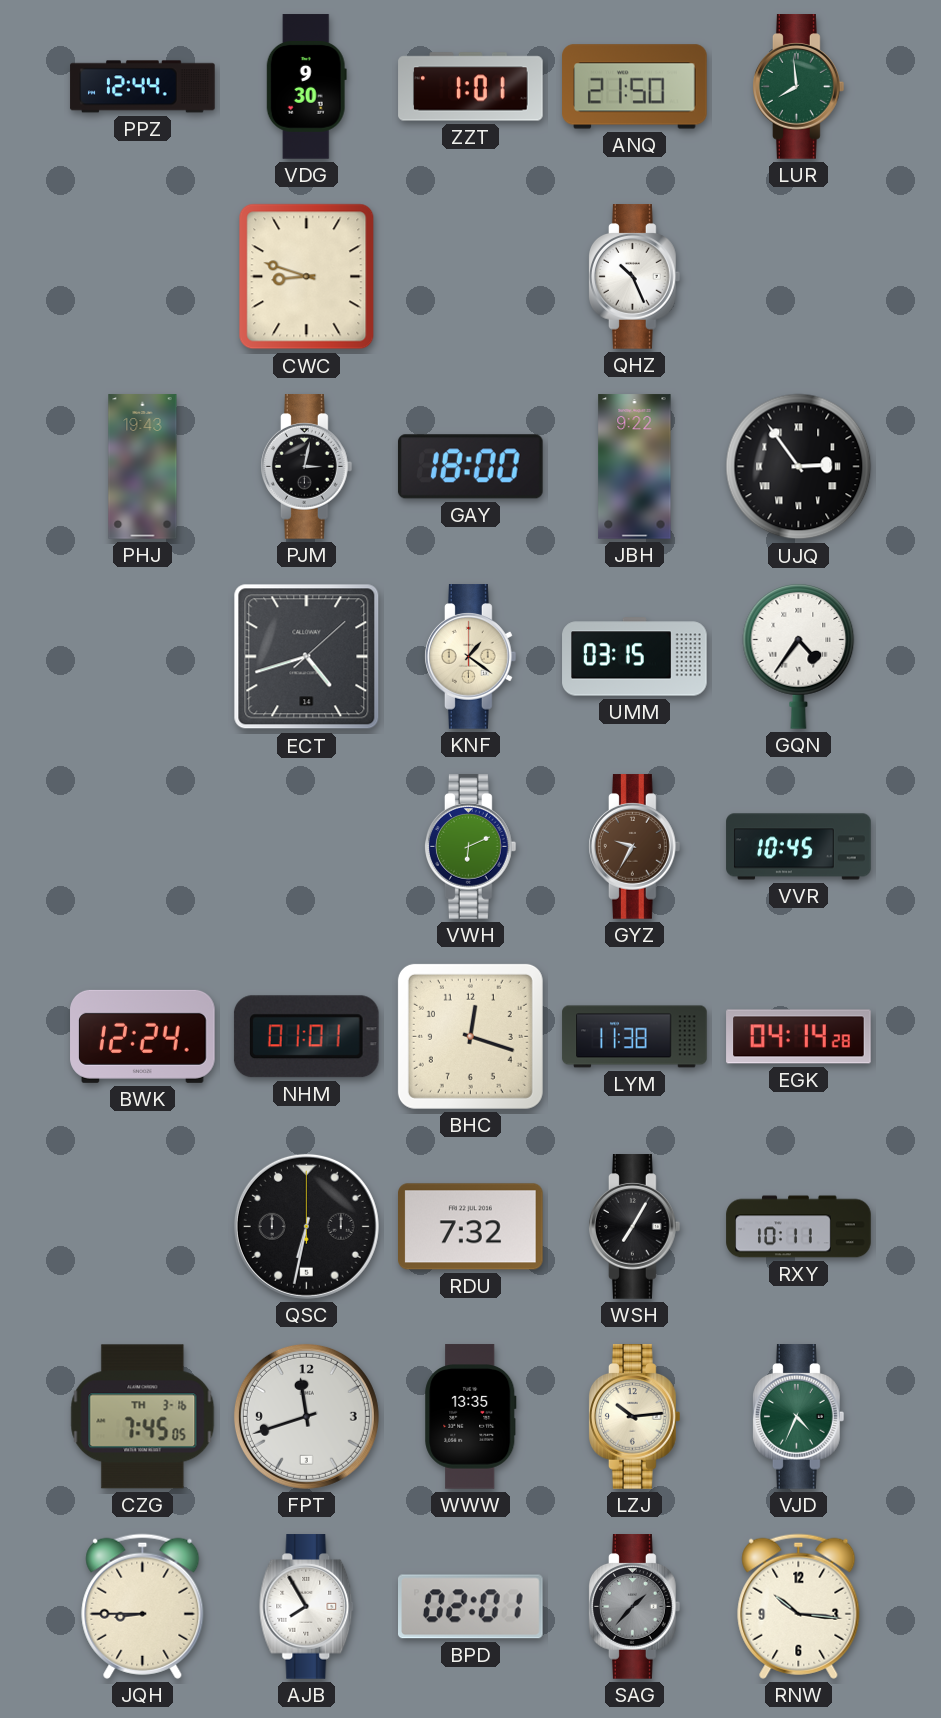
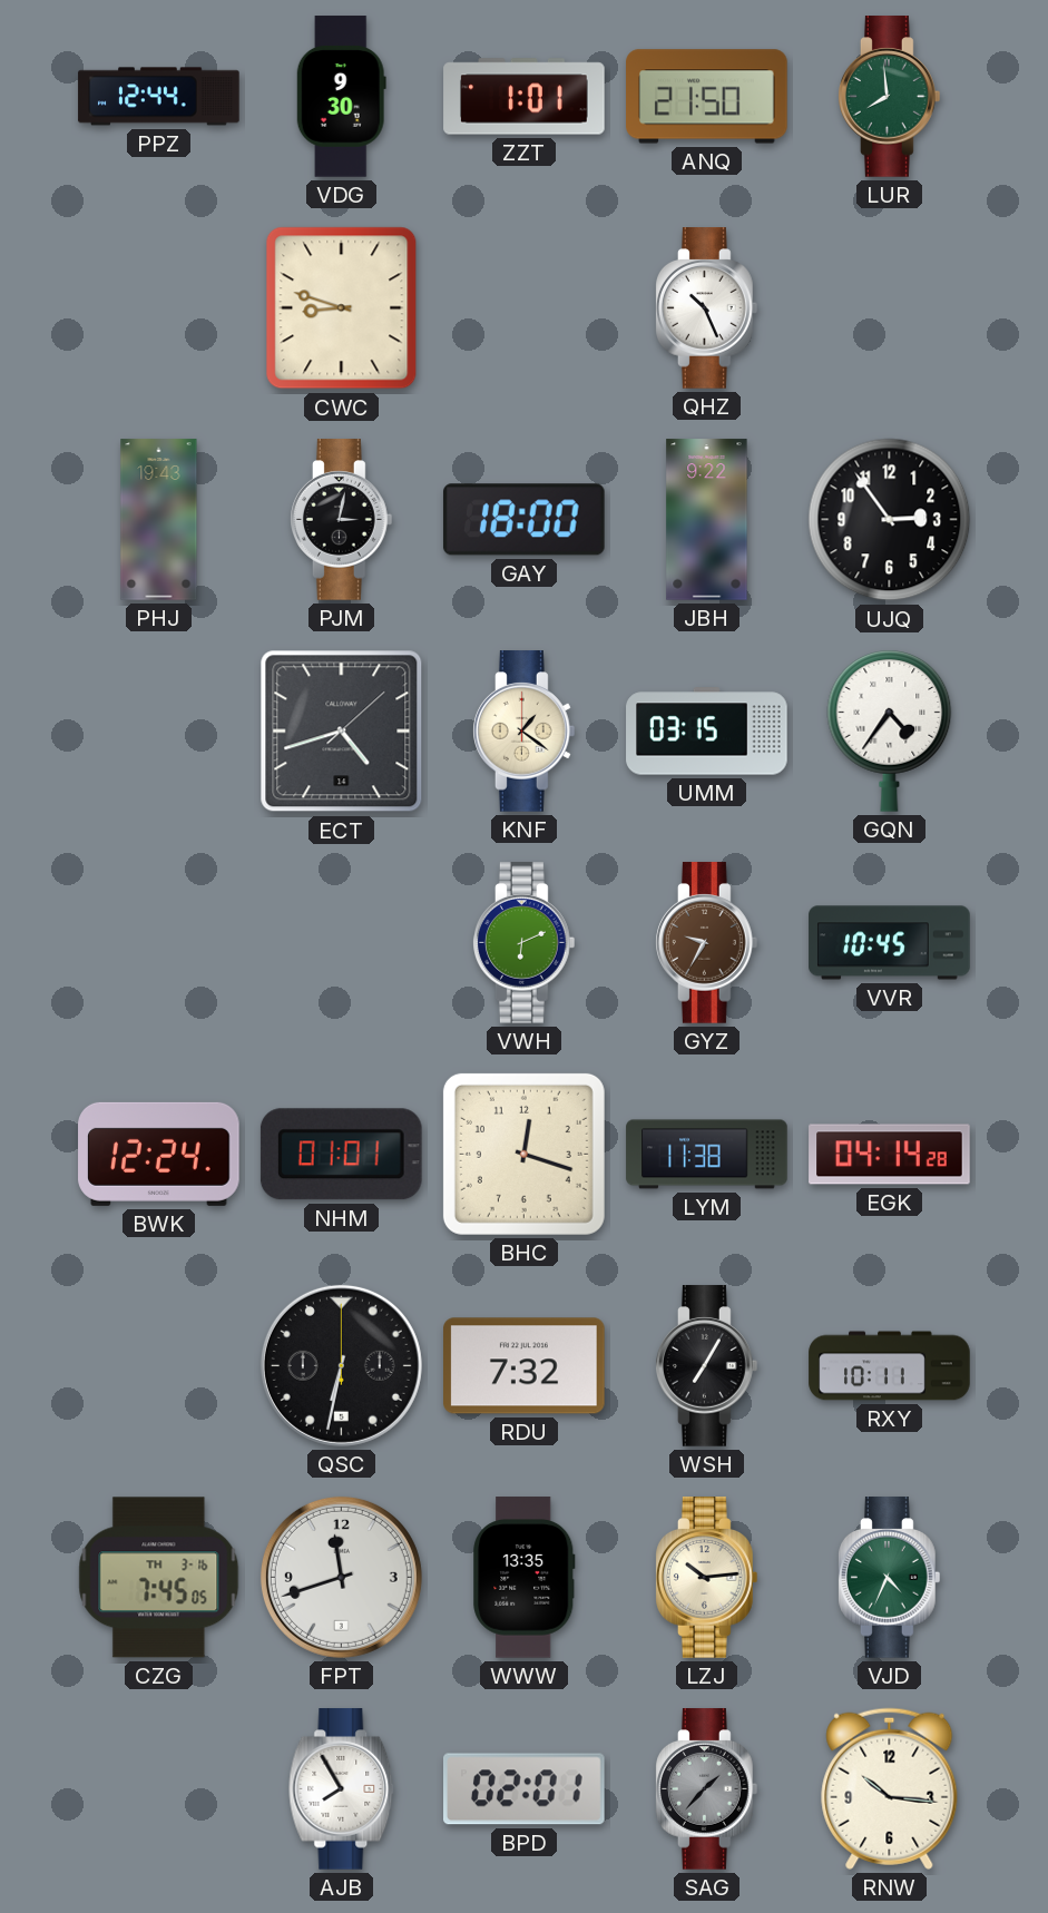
UJQ numerals: Roman -> Arabic
JQH: 8:45 -> none
